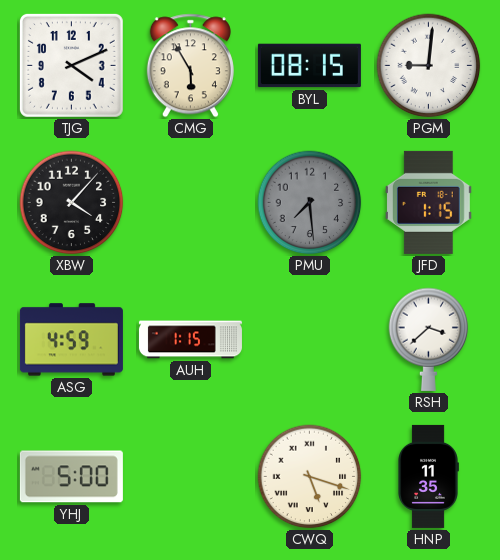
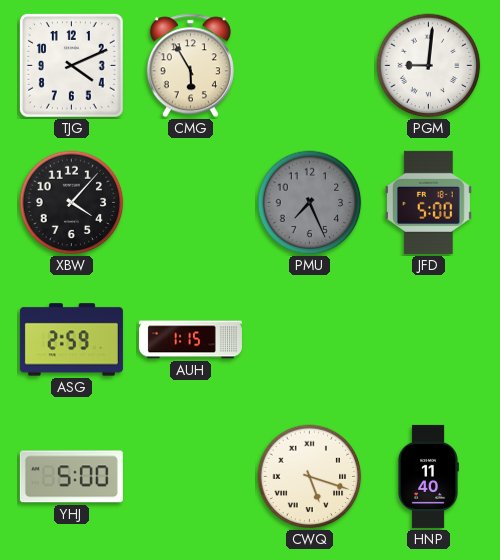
BYL: 08:15 -> none
PMU: 7:29 -> 7:26
JFD: 1:15 -> 5:00
ASG: 4:59 -> 2:59
RSH: 3:38 -> none
HNP: 11:35 -> 11:40
